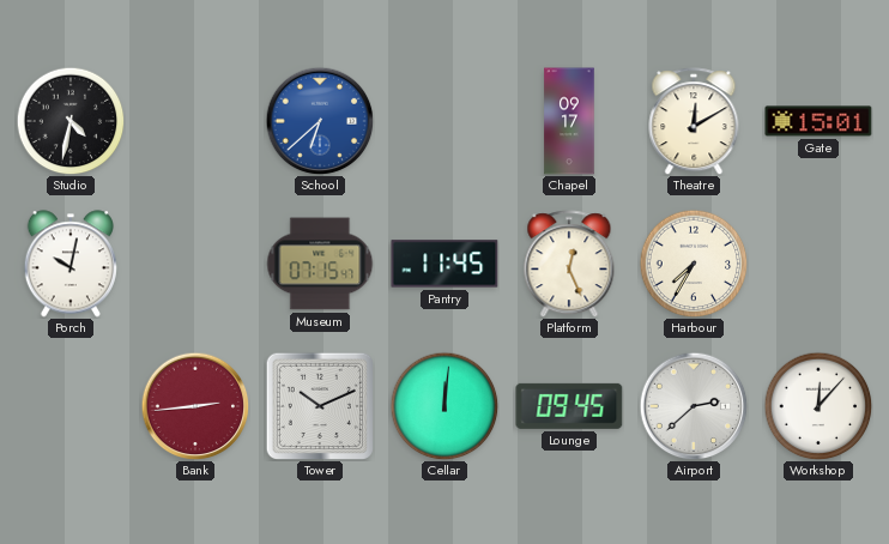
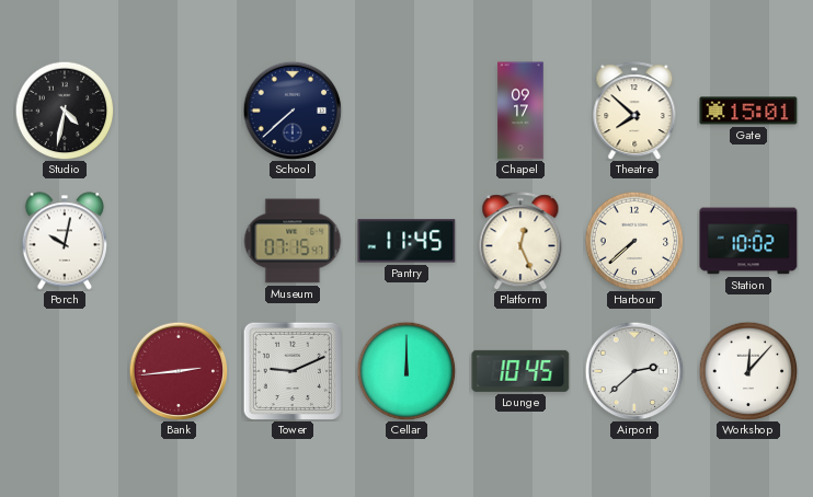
School: 6:38 -> 7:38
School dial: blue -> navy
Theatre: 12:10 -> 7:52
Harbour: 7:35 -> 7:38
Station: none -> 10:02
Tower: 10:11 -> 9:11
Cellar: 12:01 -> 12:00
Lounge: 09:45 -> 10:45
